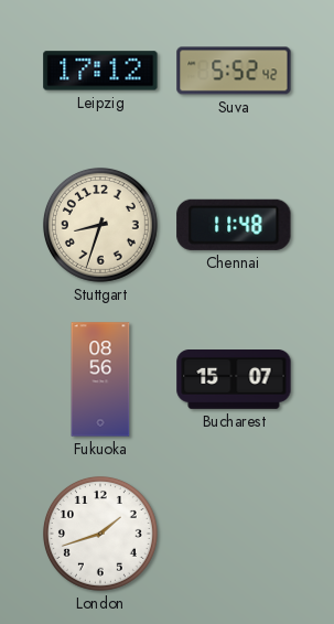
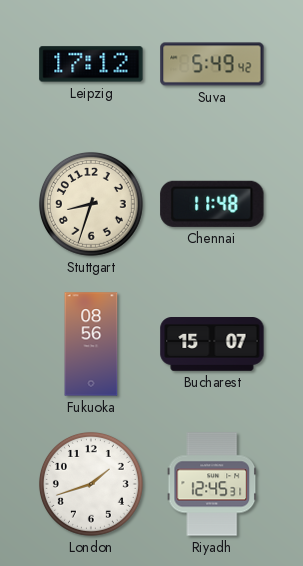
Suva: 5:52 -> 5:49
Riyadh: none -> 12:45
